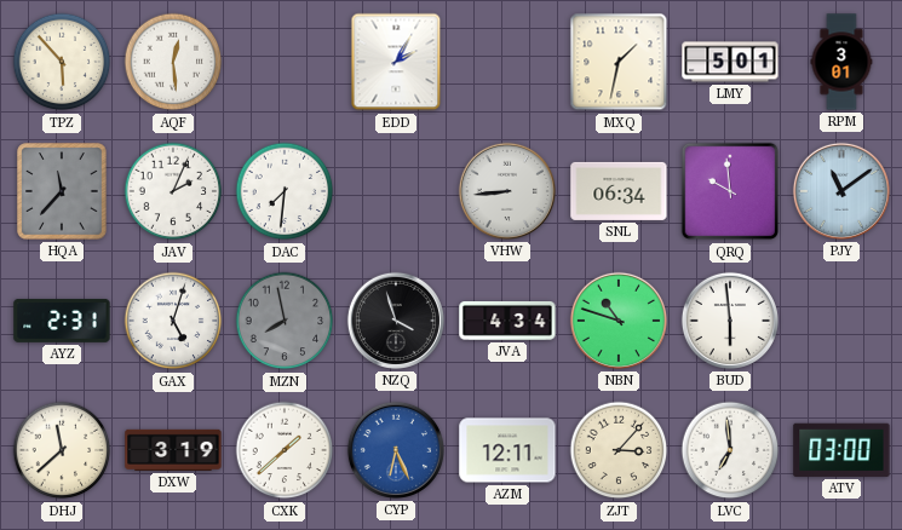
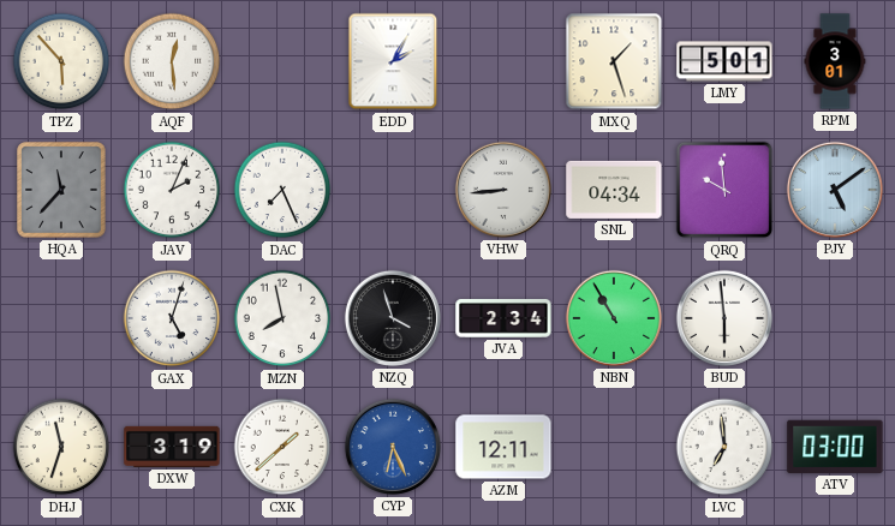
MXQ: 1:32 -> 1:27
DAC: 7:31 -> 7:26
SNL: 06:34 -> 04:34
PJY: 11:09 -> 5:09
AYZ: 2:31 -> none
MZN dial: grey -> white
JVA: 4:34 -> 2:34
NBN: 10:48 -> 10:55
DHJ: 11:38 -> 11:33
ZJT: 3:07 -> none
